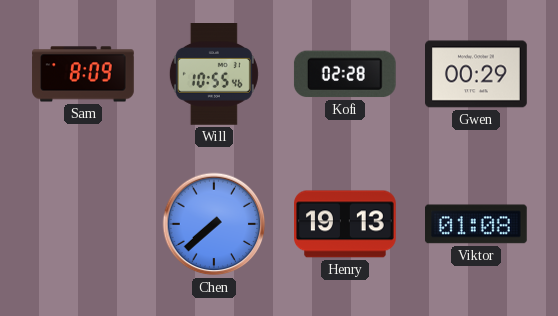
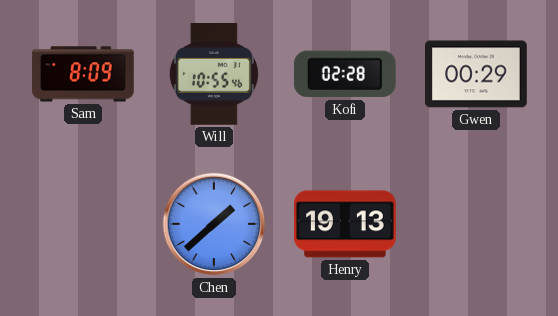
Chen: 7:38 -> 1:38
Viktor: 01:08 -> none
